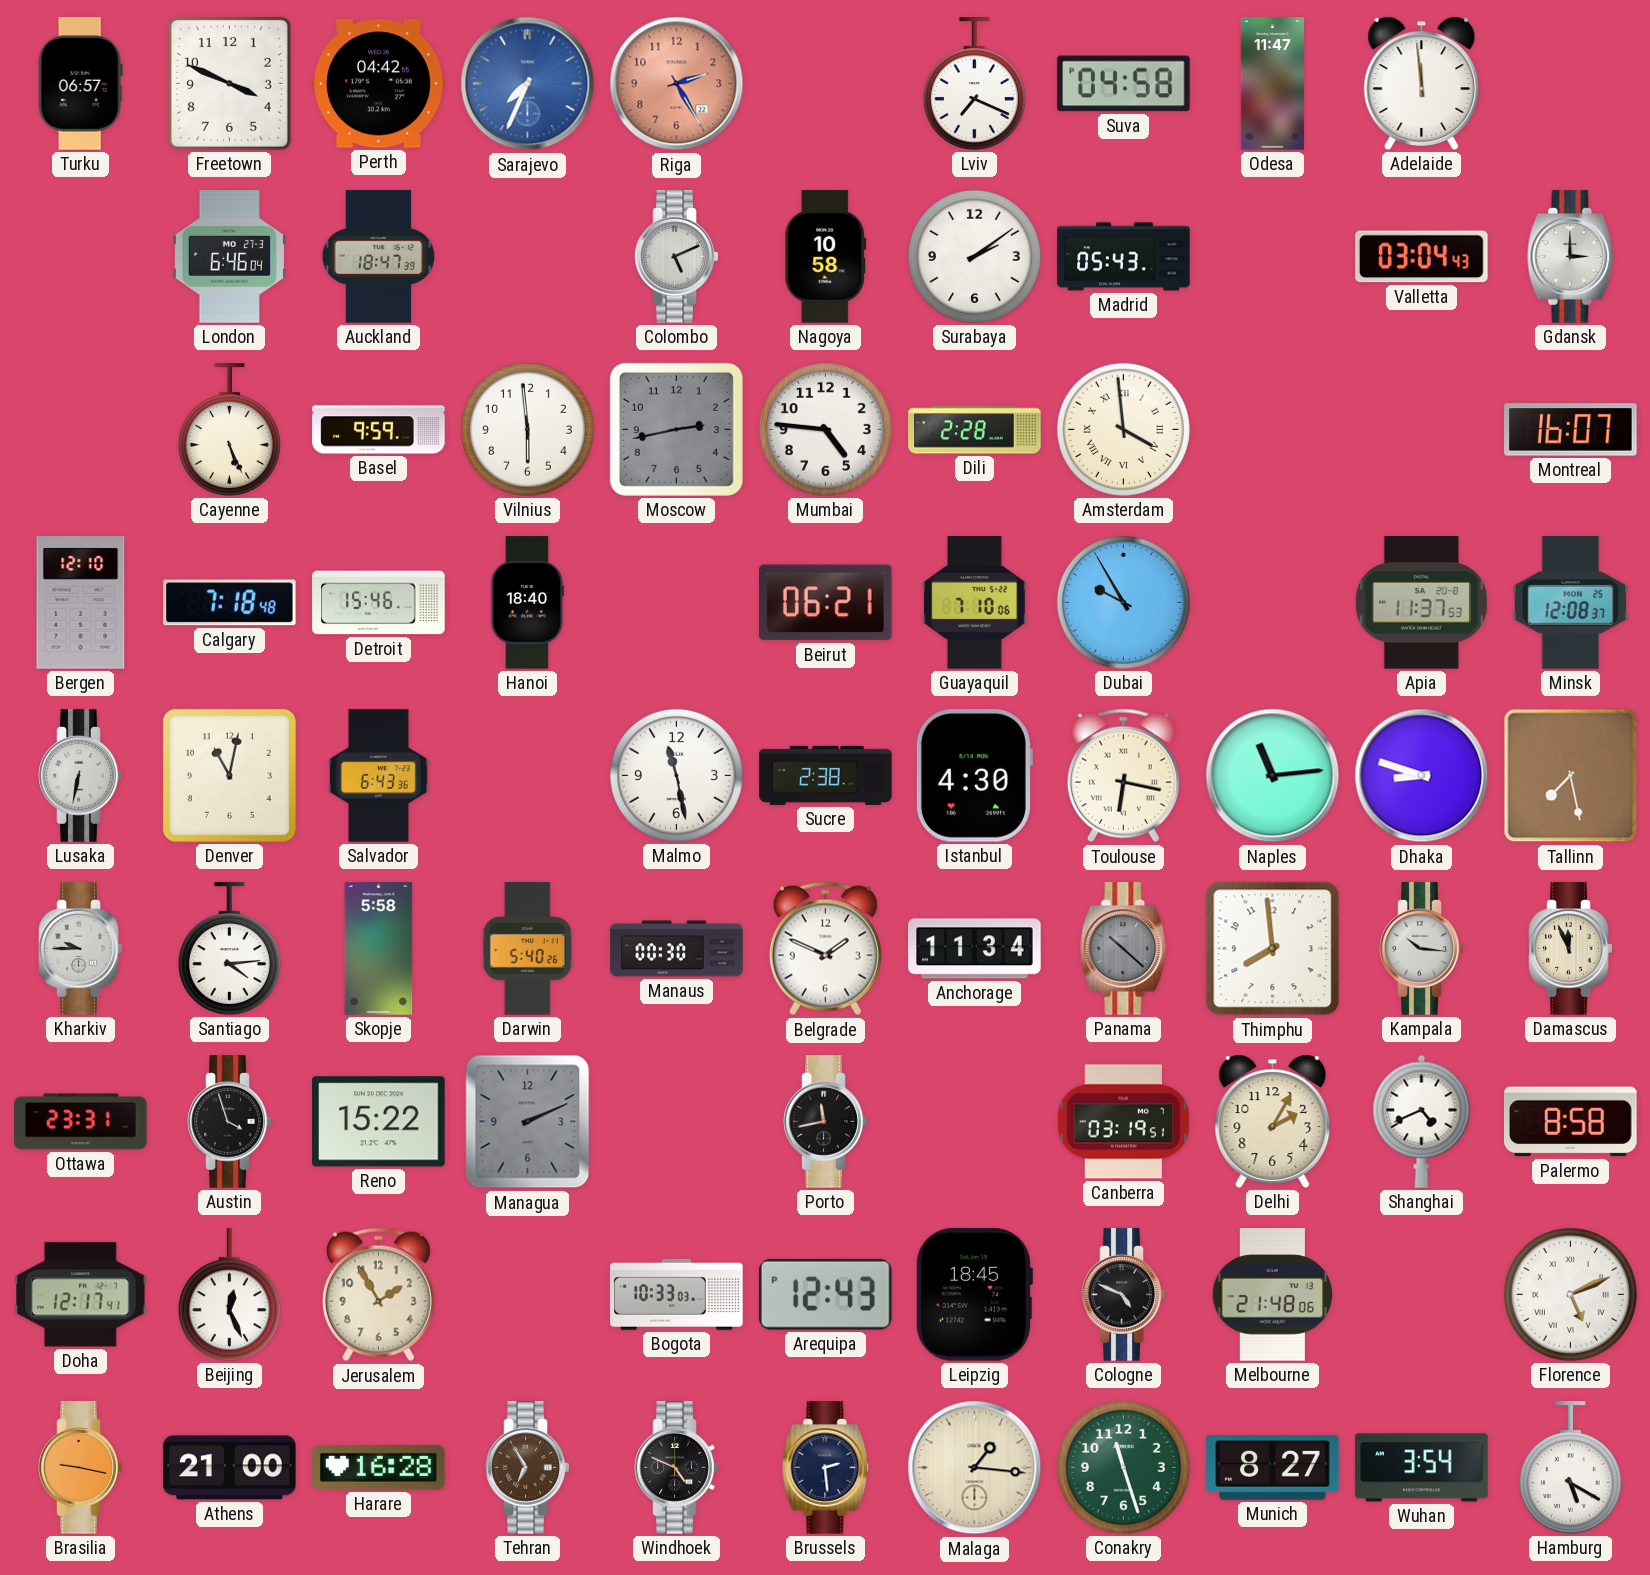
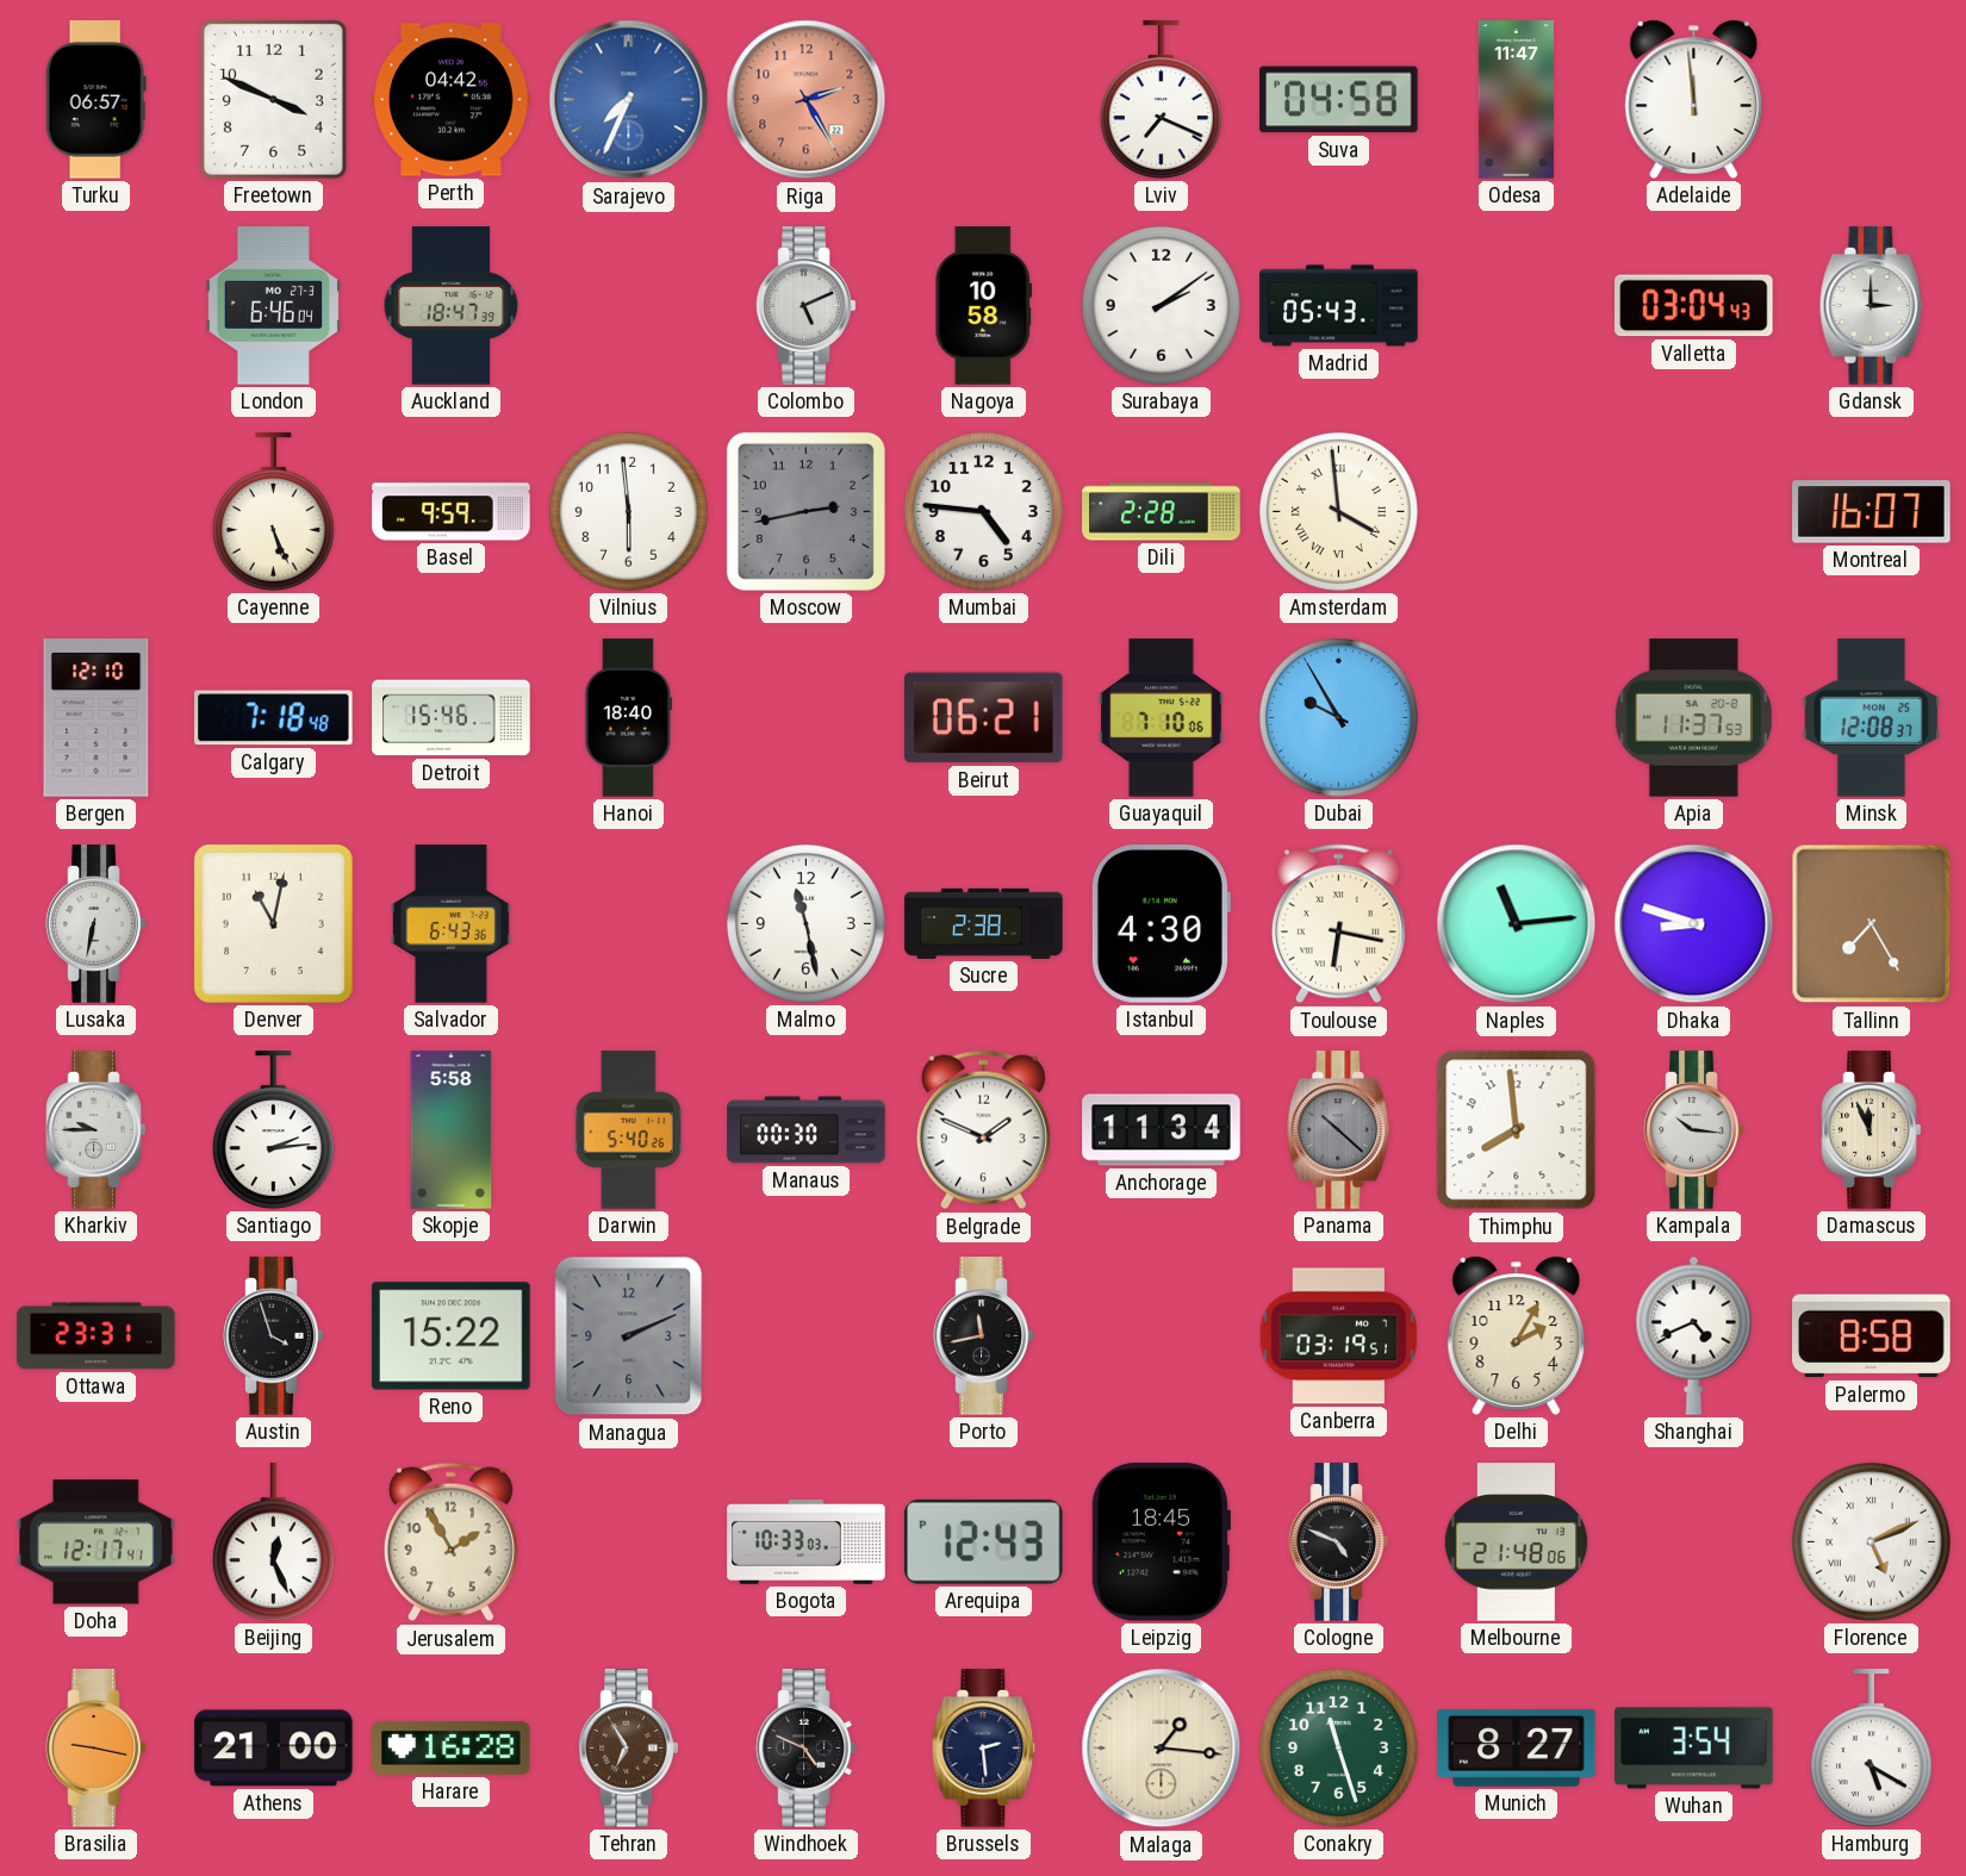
Tallinn: 7:28 -> 7:25
Santiago: 4:14 -> 2:14
